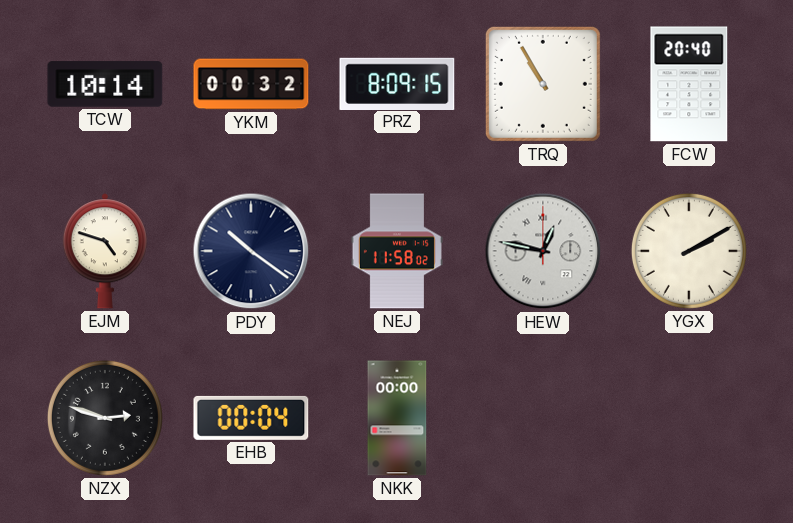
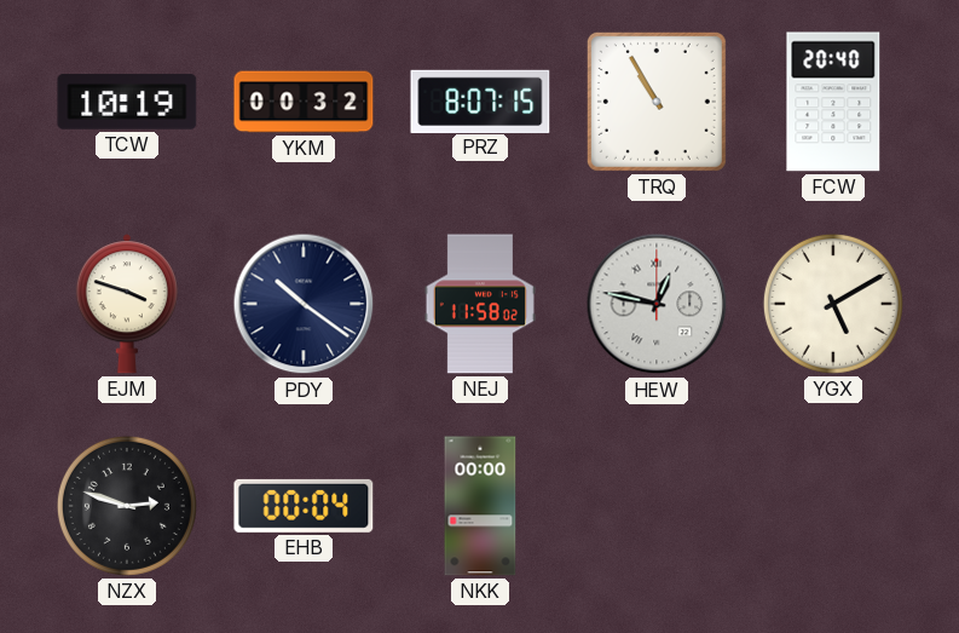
TCW: 10:14 -> 10:19
PRZ: 8:09 -> 8:07
EJM: 4:48 -> 3:48
YGX: 2:10 -> 5:10
